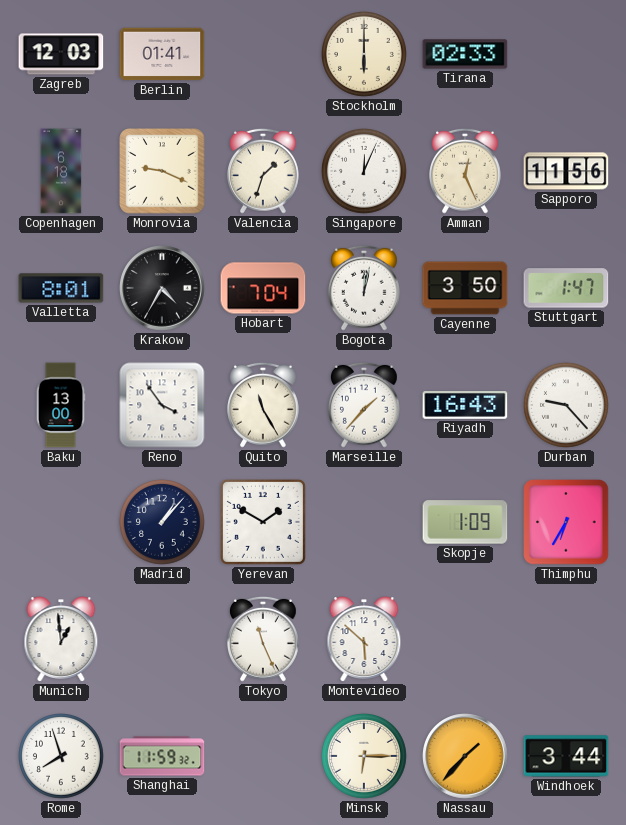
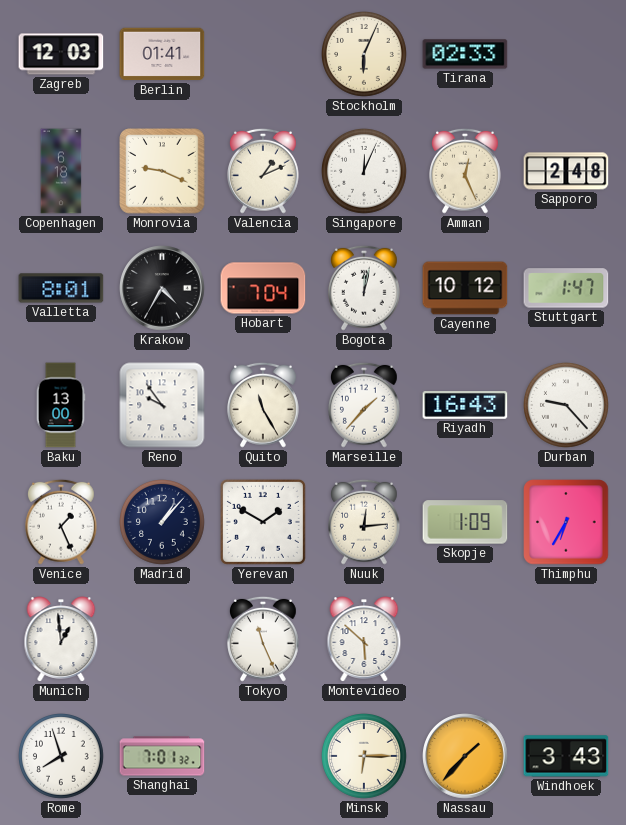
Stockholm: 6:00 -> 6:04
Valencia: 1:33 -> 1:11
Sapporo: 11:56 -> 2:48
Cayenne: 3:50 -> 10:12
Reno: 3:54 -> 9:54
Venice: none -> 1:26
Nuuk: none -> 12:14
Shanghai: 11:59 -> 7:01
Windhoek: 3:44 -> 3:43
